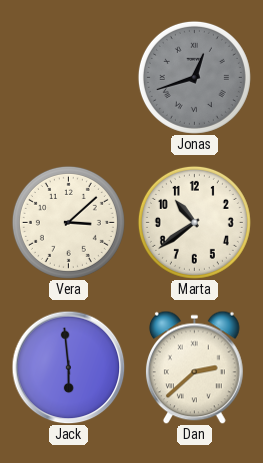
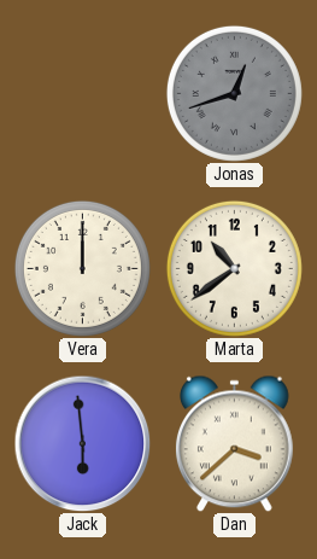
Vera: 3:08 -> 12:00
Dan: 2:38 -> 3:38
